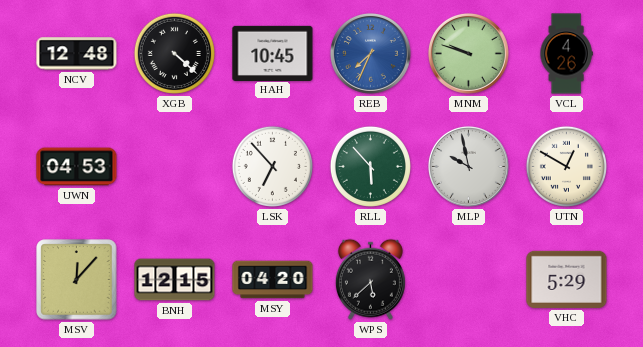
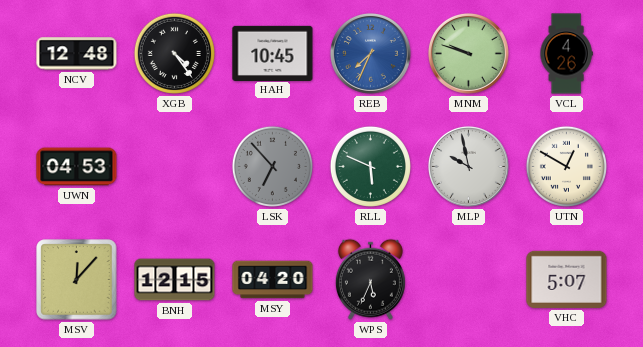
XGB: 4:22 -> 4:24
LSK dial: white -> grey
RLL: 5:53 -> 5:49
WPS: 5:38 -> 5:34
VHC: 5:29 -> 5:07
